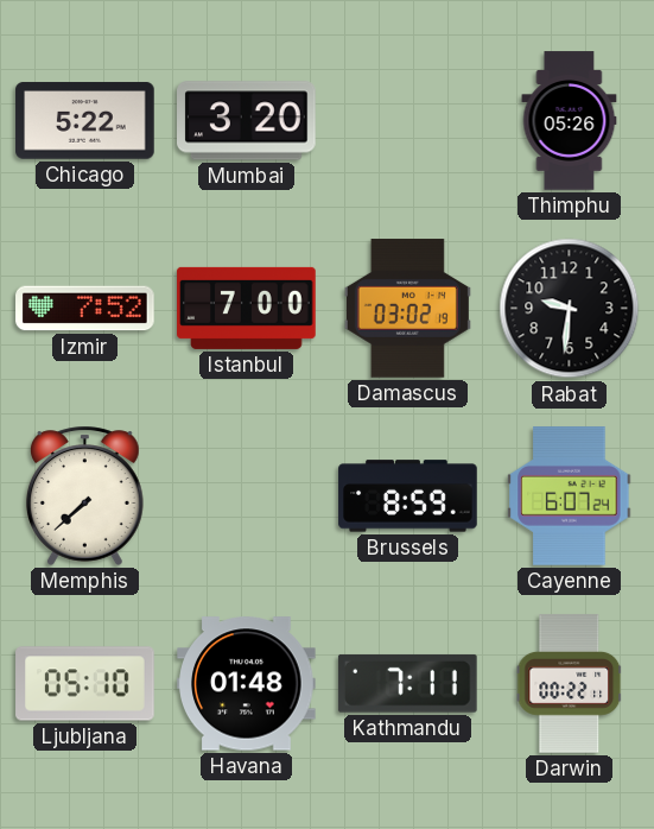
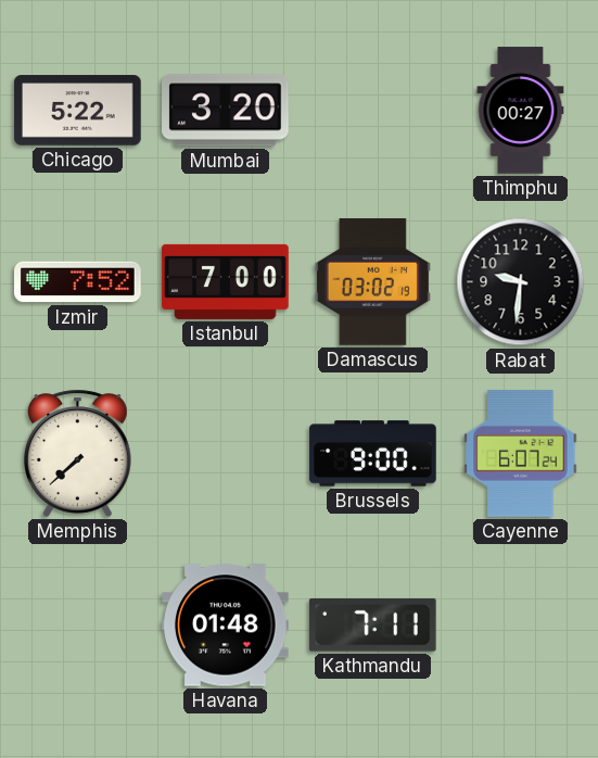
Thimphu: 05:26 -> 00:27
Brussels: 8:59 -> 9:00
Ljubljana: 05:10 -> none
Darwin: 00:22 -> none
